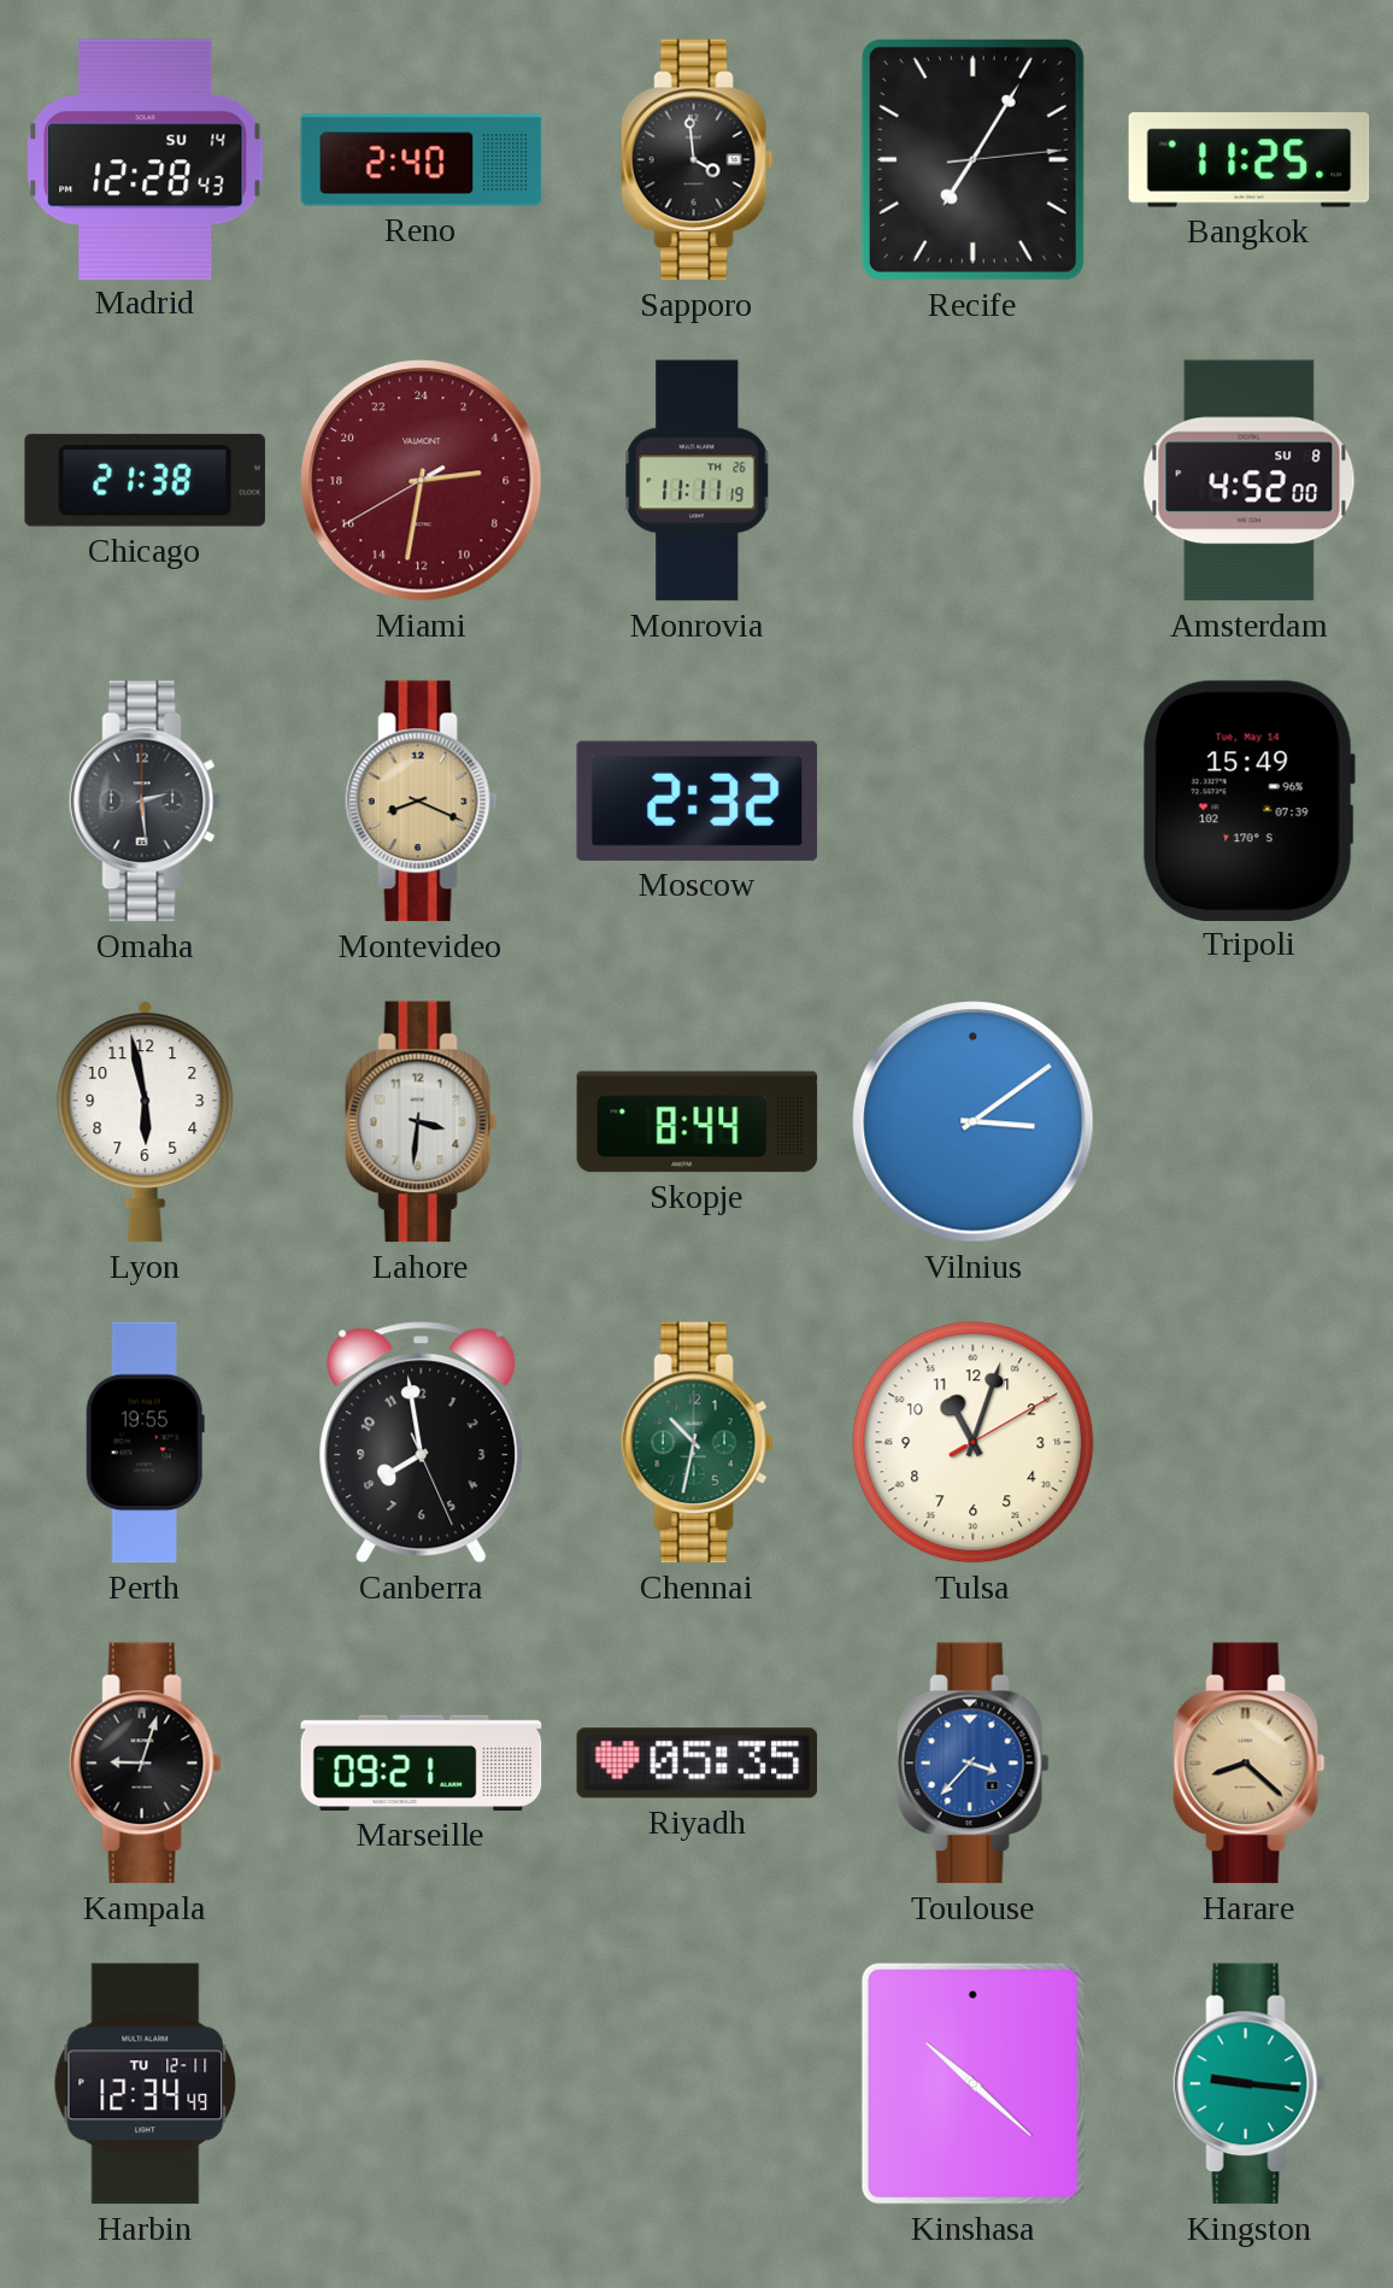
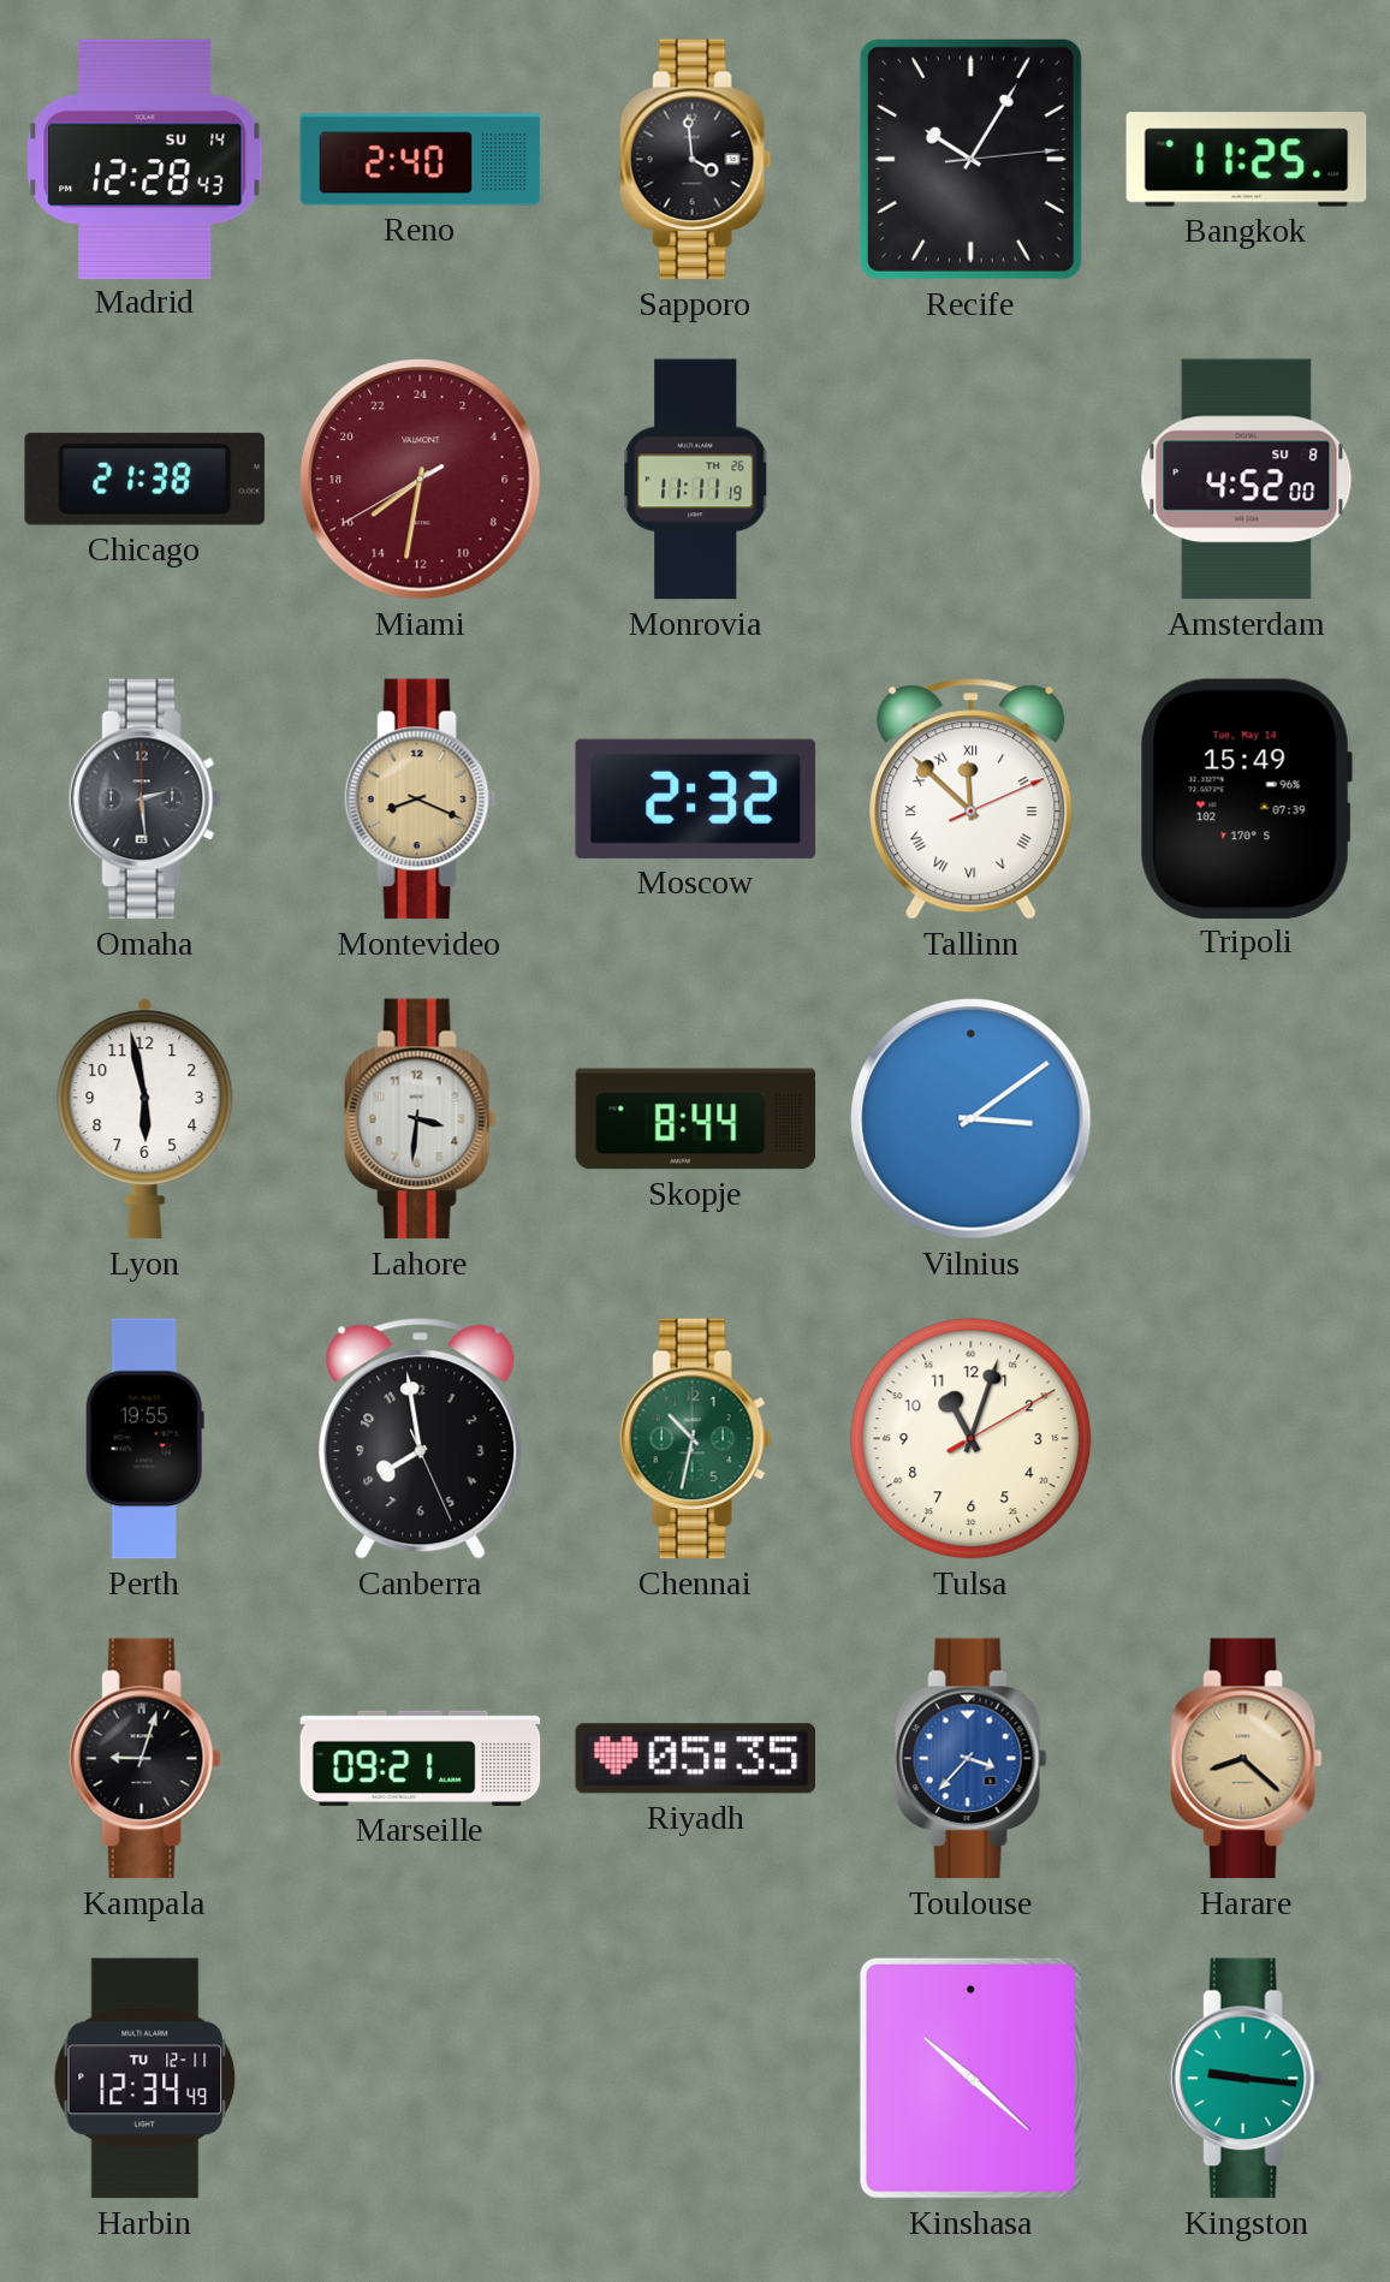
Recife: 7:05 -> 10:05
Miami: 5:31 -> 15:31
Tallinn: none -> 11:52
